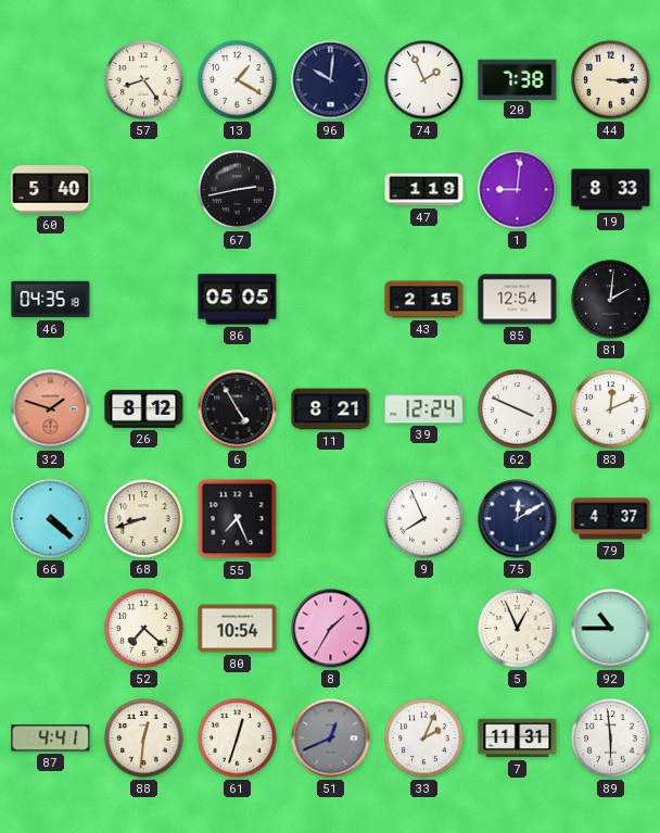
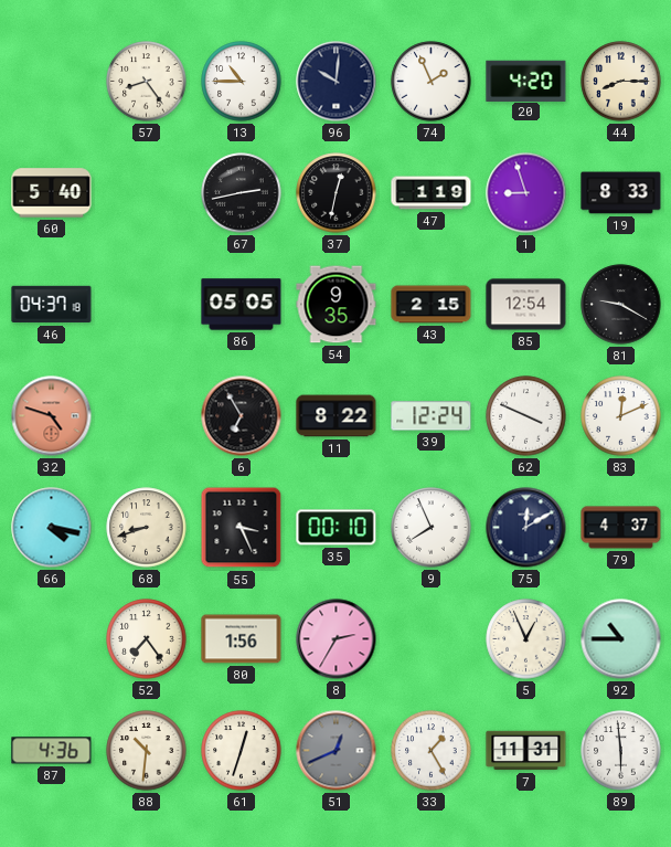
13: 1:20 -> 10:45
20: 7:38 -> 4:20
44: 3:15 -> 8:15
37: none -> 12:32
1: 9:01 -> 8:57
46: 04:35 -> 04:37
54: none -> 9:35
81: 2:01 -> 9:20
32: 1:48 -> 4:48
26: 8:12 -> none
6: 4:55 -> 6:55
11: 8:21 -> 8:22
66: 4:22 -> 4:17
55: 7:26 -> 3:26
35: none -> 00:10
52: 7:22 -> 7:24
80: 10:54 -> 1:56
8: 1:35 -> 2:35
87: 4:41 -> 4:36
88: 12:31 -> 10:31
33: 2:04 -> 1:25
